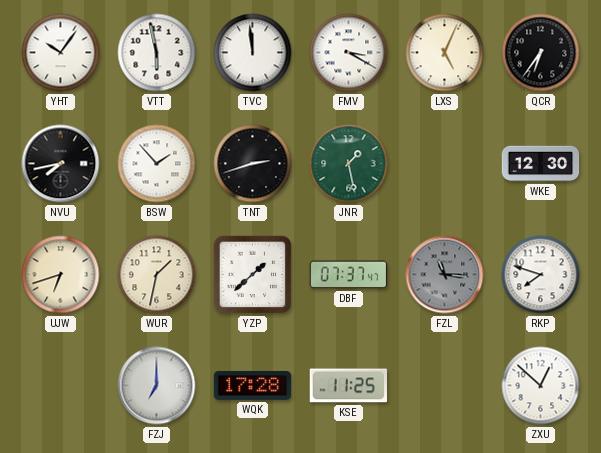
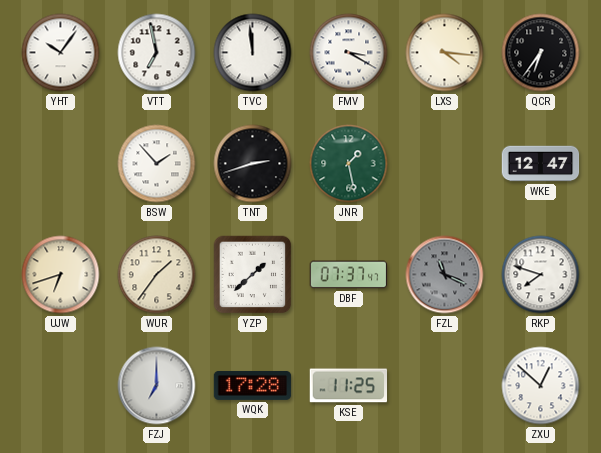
VTT: 5:58 -> 6:58
LXS: 5:04 -> 4:16
NVU: 7:43 -> none
WKE: 12:30 -> 12:47
WUR: 1:32 -> 1:36
FZL: 11:16 -> 11:19
